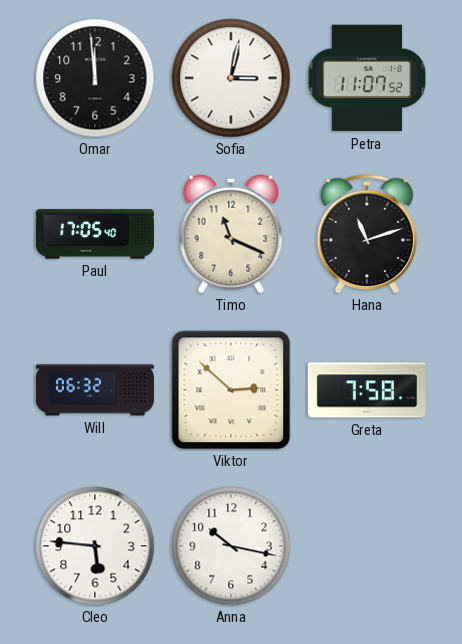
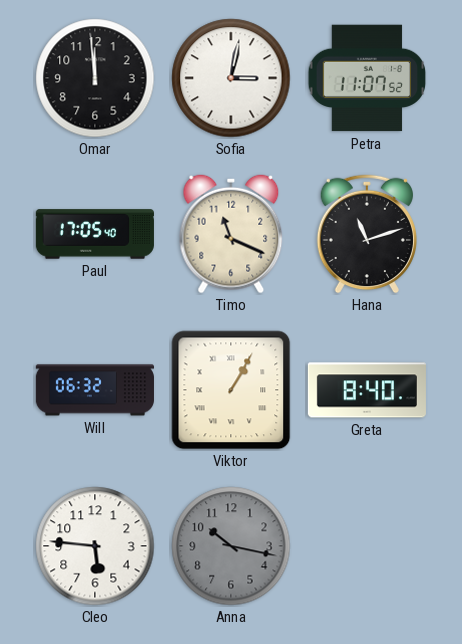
Viktor: 2:52 -> 1:05
Greta: 7:58 -> 8:40
Anna dial: white -> grey
